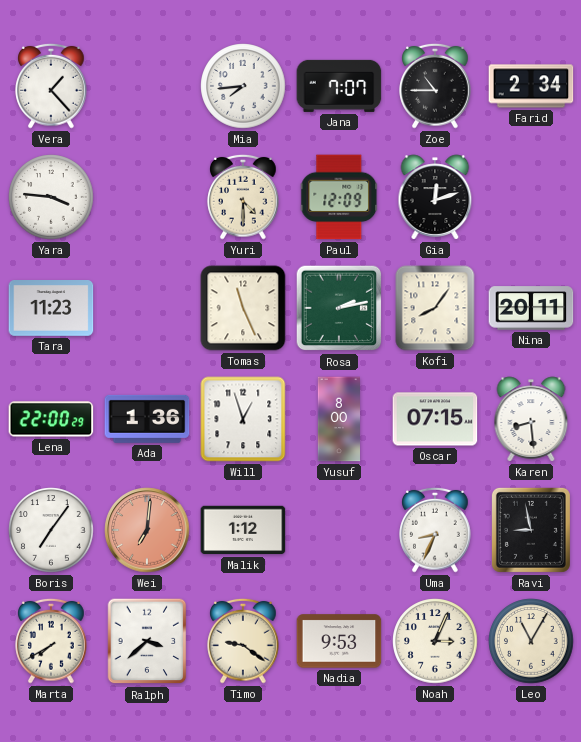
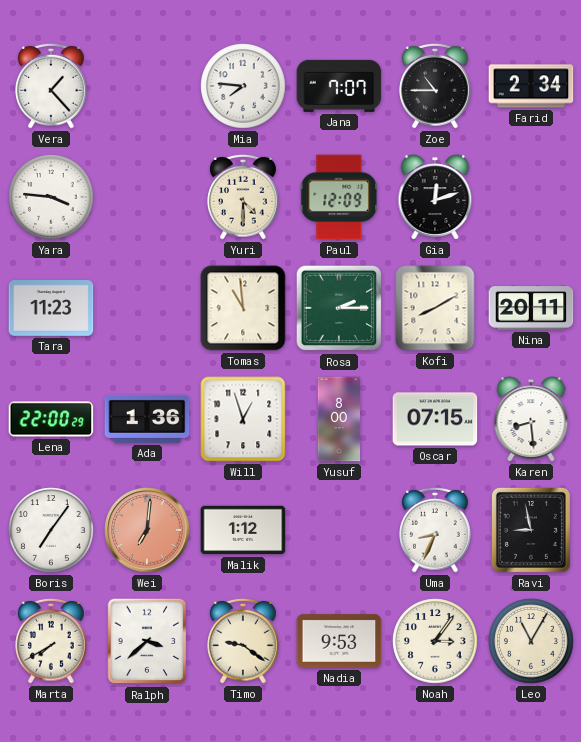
Mia: 7:44 -> 7:46
Tomas: 11:26 -> 10:59
Rosa: 2:13 -> 2:15
Kofi: 8:06 -> 8:10
Noah: 3:04 -> 3:06
